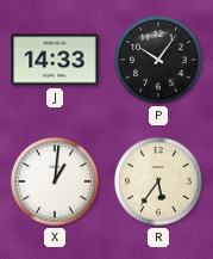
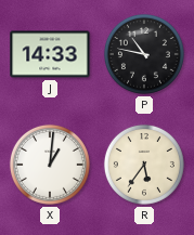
P: 10:06 -> 10:47
